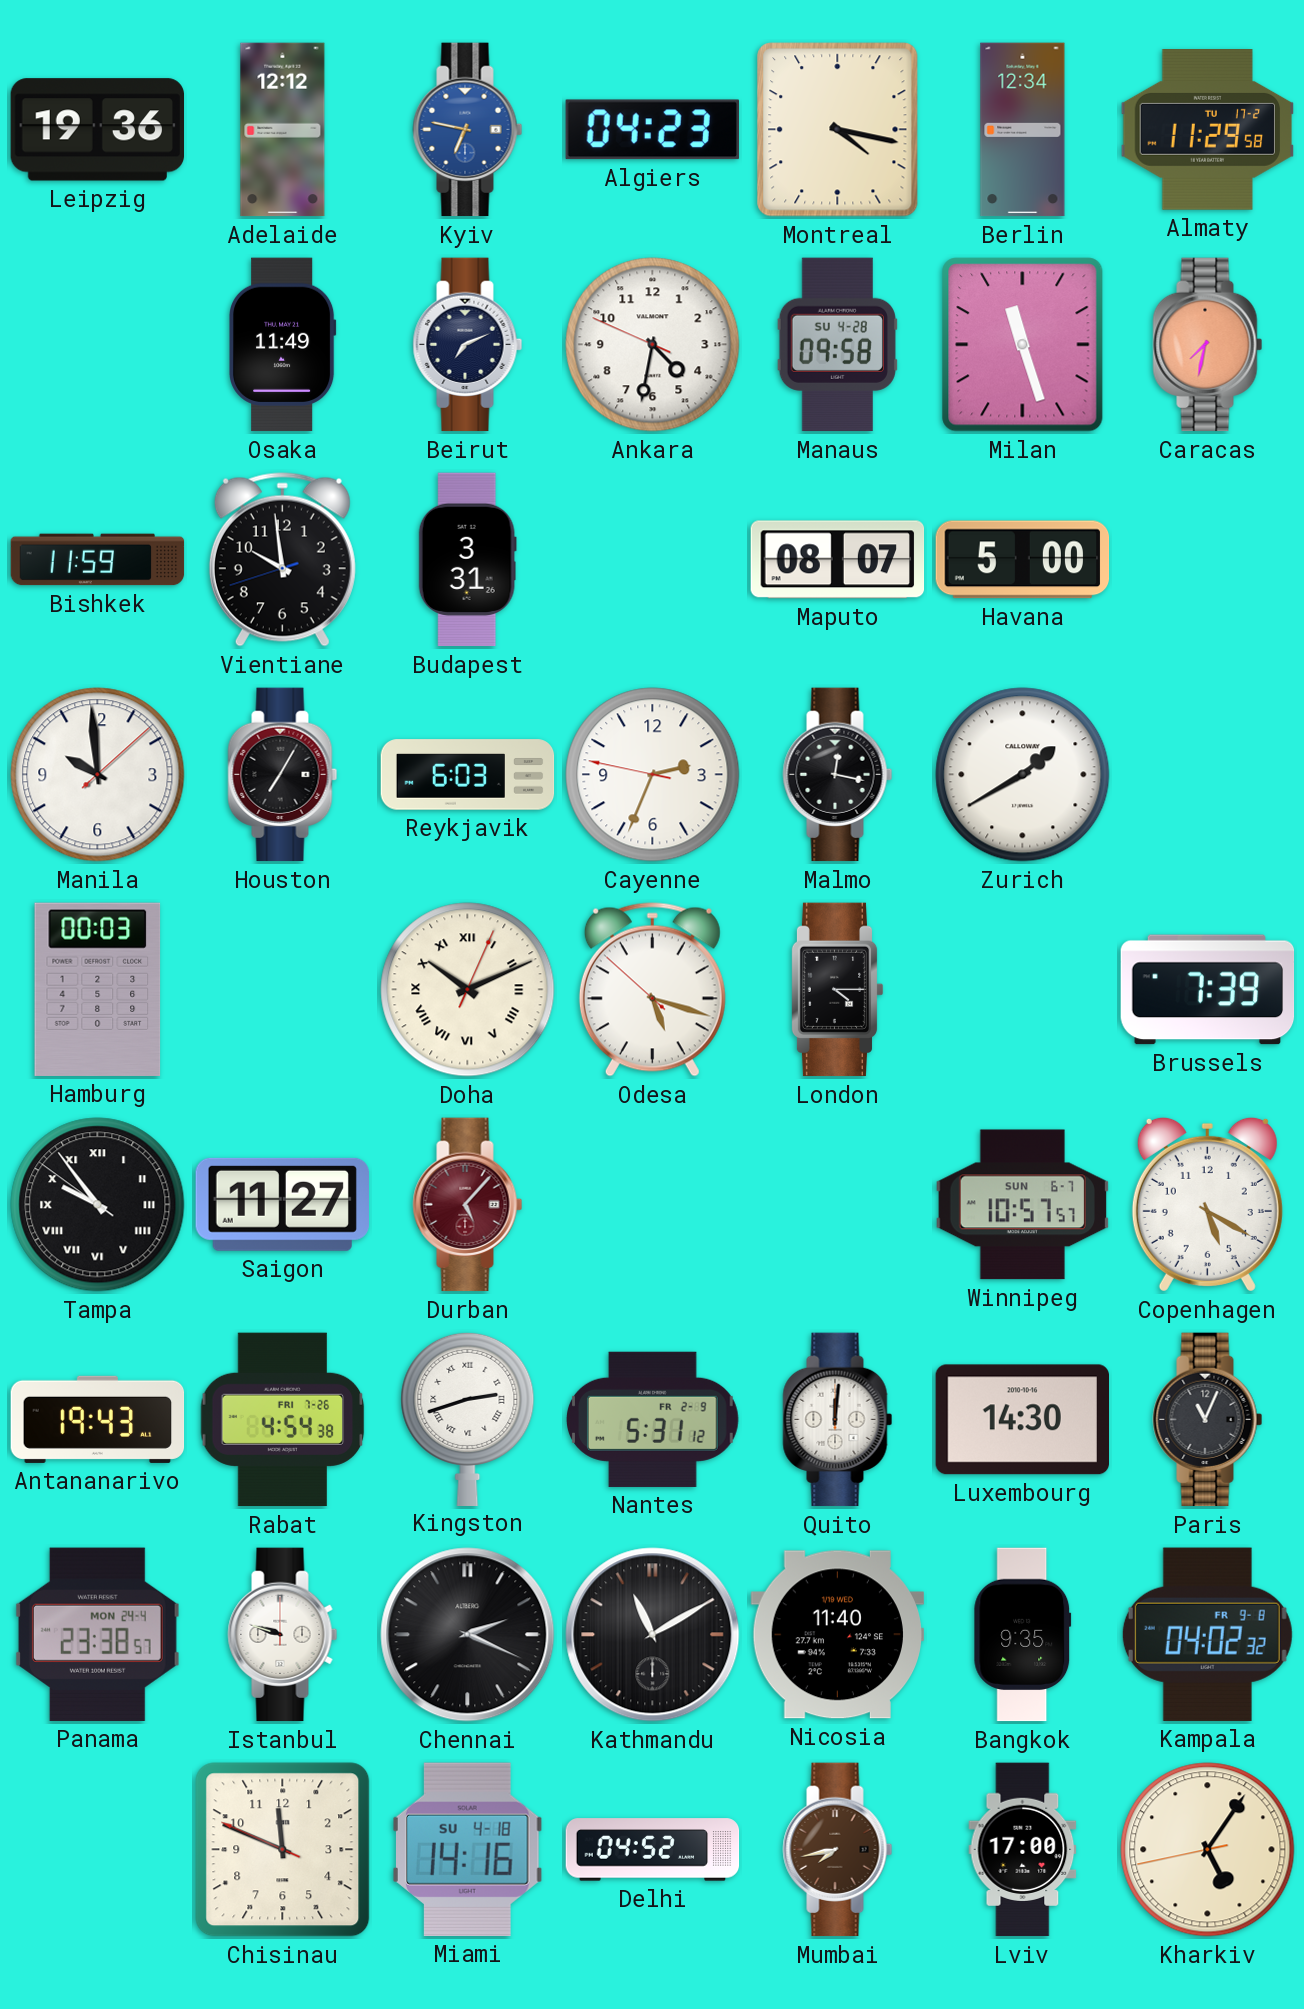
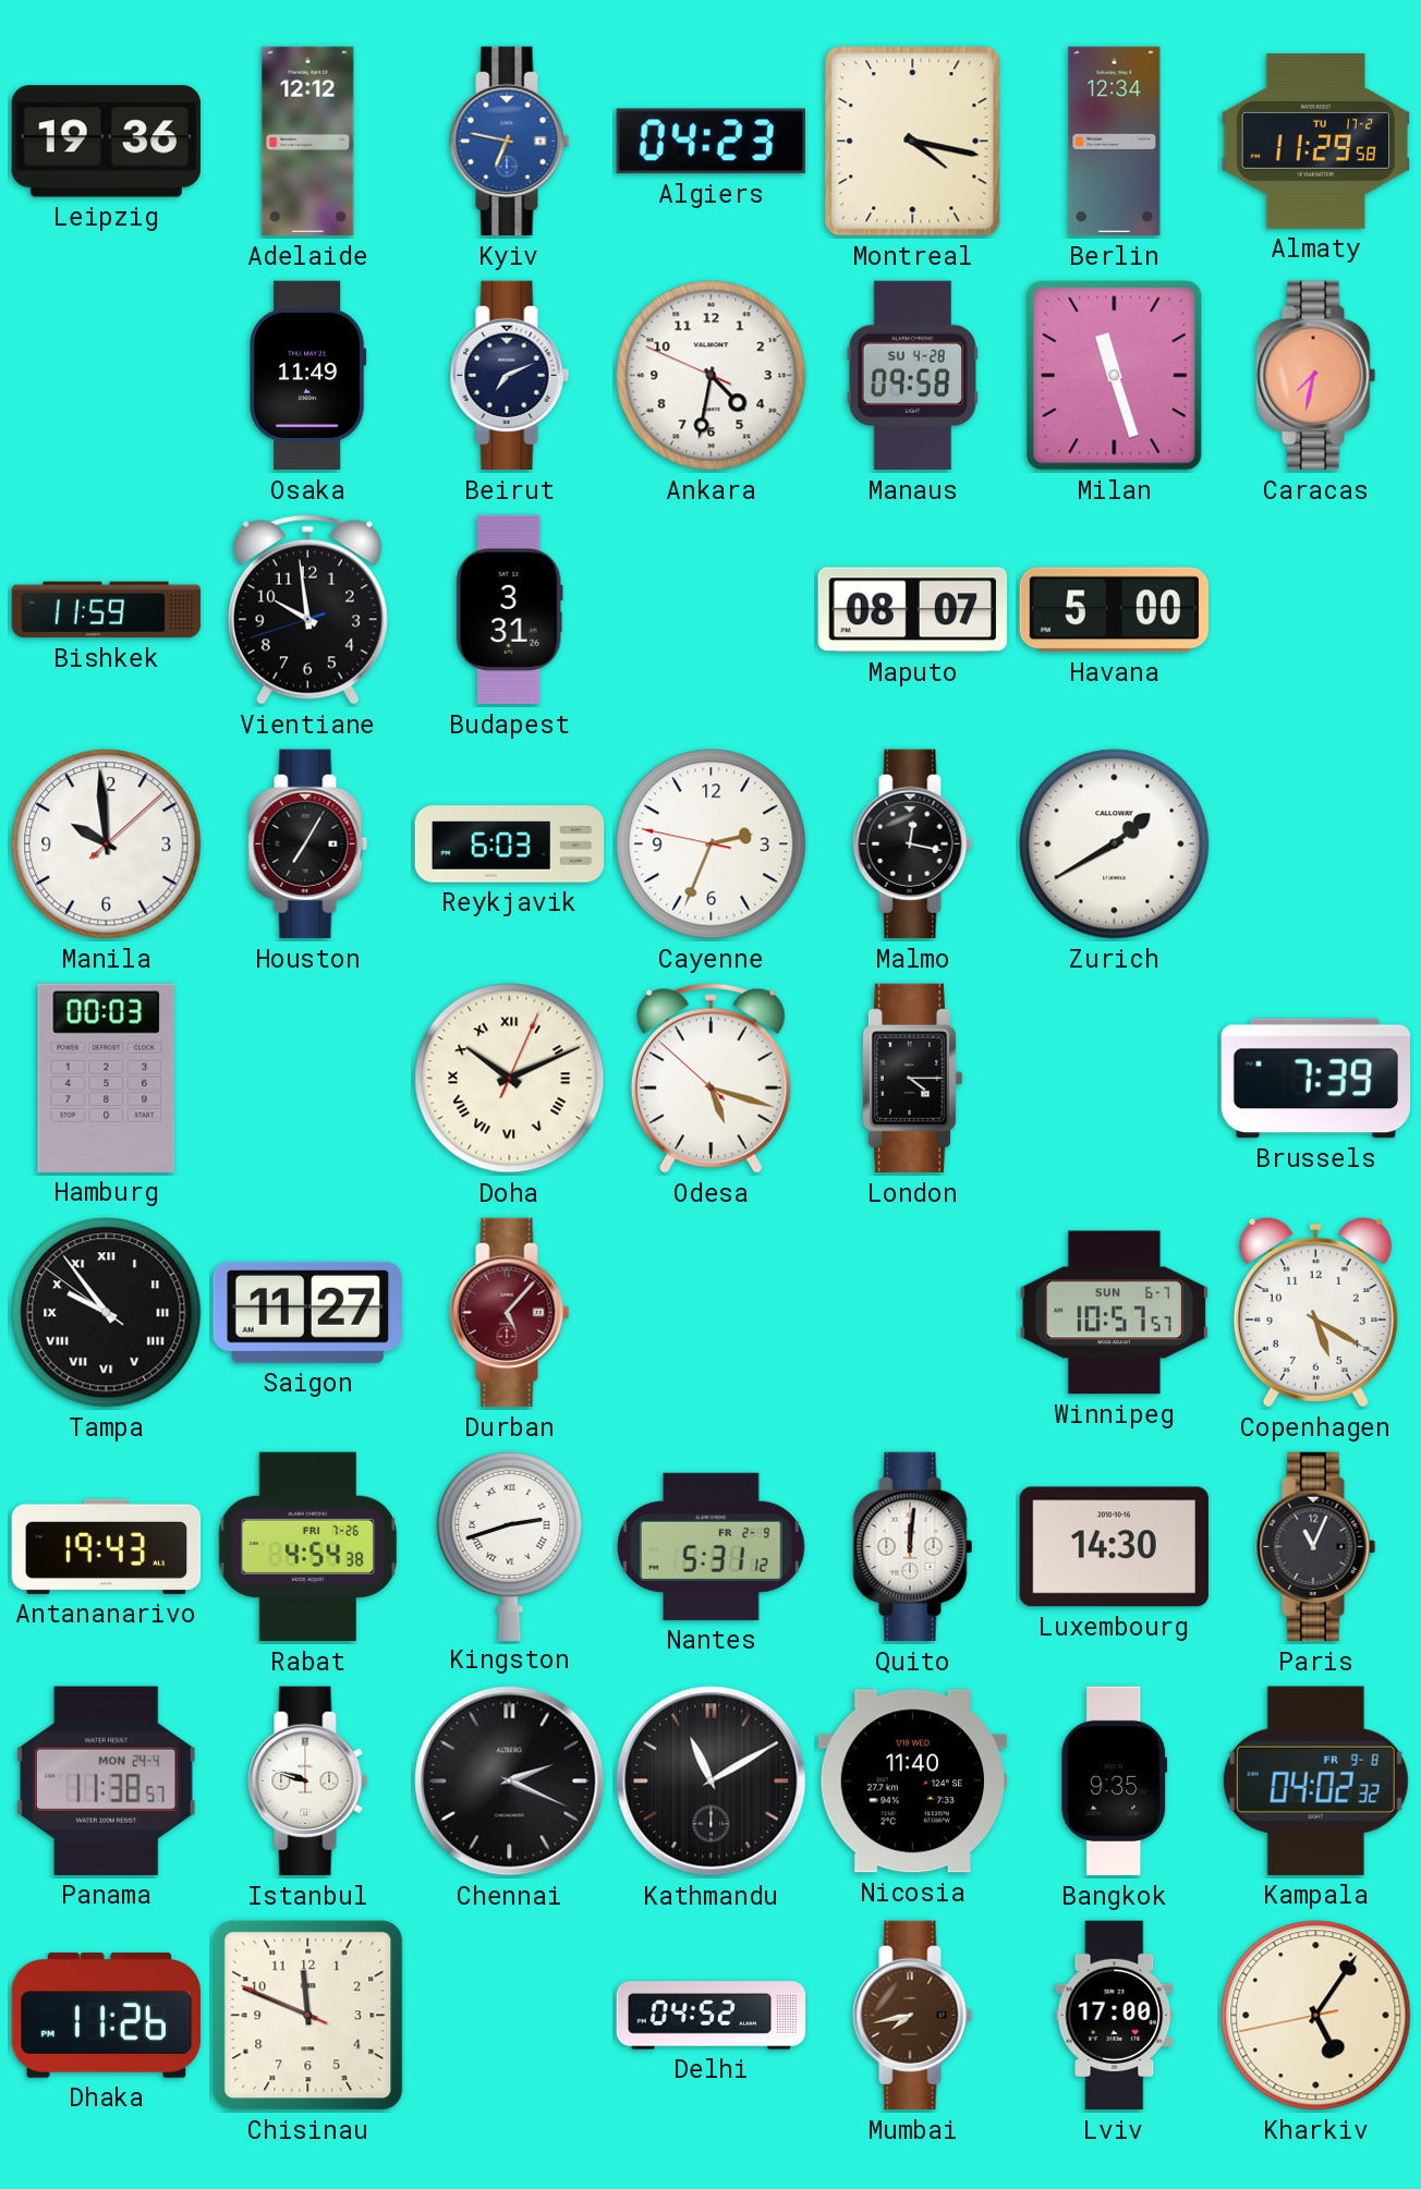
Panama: 23:38 -> 11:38
Dhaka: none -> 11:26
Miami: 14:16 -> none
